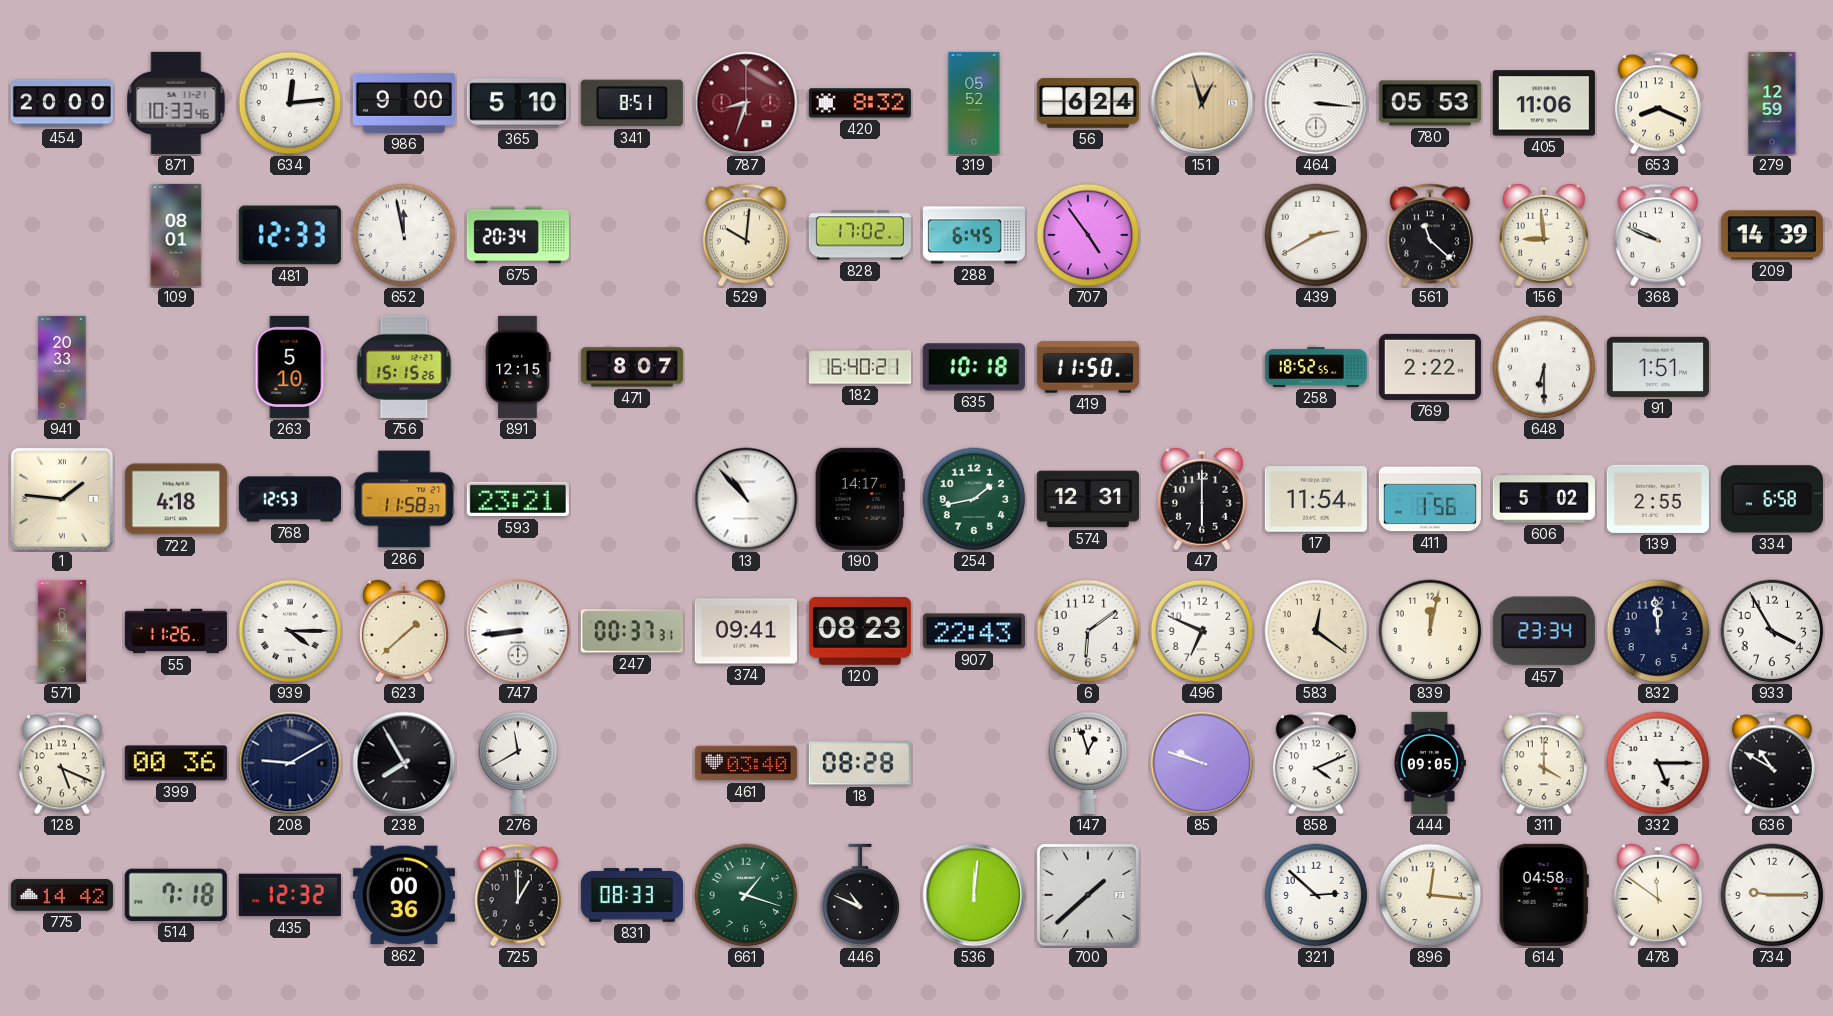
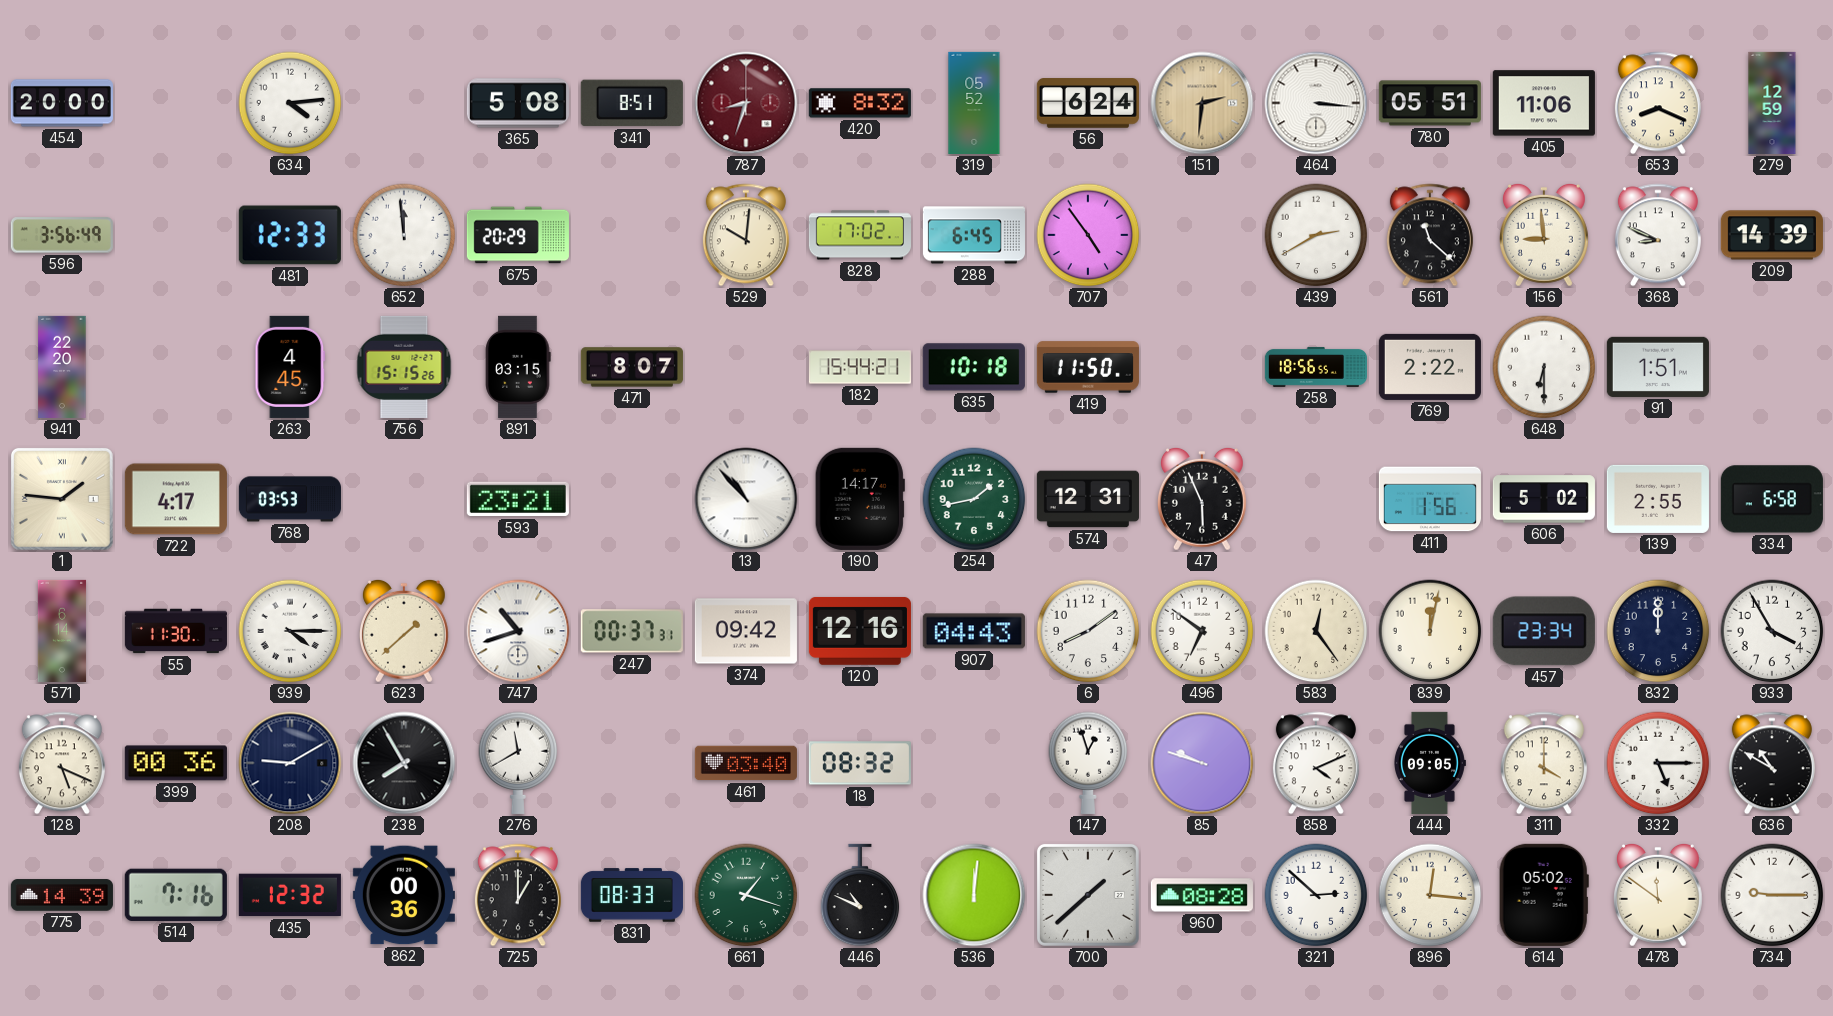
871: 10:33 -> none
634: 12:14 -> 4:14
986: 9:00 -> none
365: 5:10 -> 5:08
151: 12:57 -> 2:31
780: 05:53 -> 05:51
596: none -> 3:56
109: 08:01 -> none
652: 11:58 -> 11:59
675: 20:34 -> 20:29
368: 9:49 -> 8:49
941: 20:33 -> 22:20
263: 5:10 -> 4:45
891: 12:15 -> 03:15
182: 16:40 -> 15:44
258: 18:52 -> 18:56
722: 4:18 -> 4:17
768: 12:53 -> 03:53
286: 11:58 -> none
47: 6:00 -> 5:56
17: 11:54 -> none
55: 11:26 -> 11:30
747: 8:44 -> 10:42
374: 09:41 -> 09:42
120: 08:23 -> 12:16
907: 22:43 -> 04:43
6: 6:09 -> 8:09
496: 6:49 -> 6:51
583: 12:21 -> 12:24
832: 11:59 -> 12:00
18: 08:28 -> 08:32
775: 14:42 -> 14:39
514: 7:18 -> 7:16
960: none -> 08:28
614: 04:58 -> 05:02
